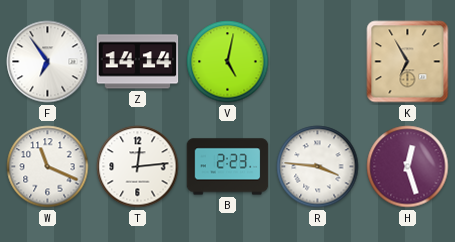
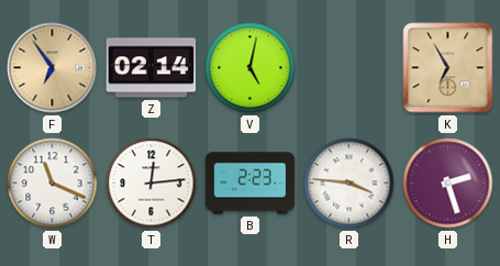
F dial: white -> champagne
Z: 14:14 -> 02:14
H: 12:27 -> 2:27
